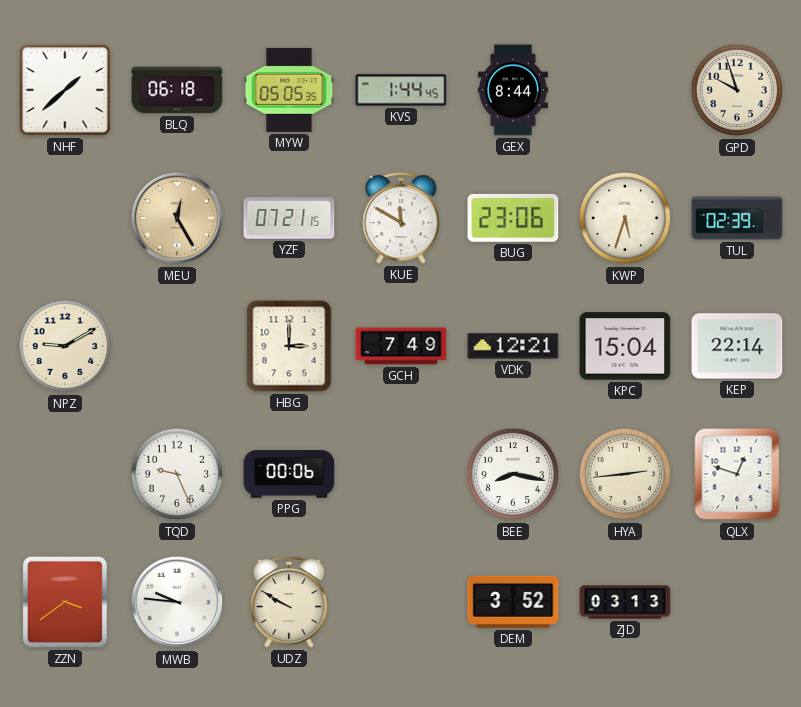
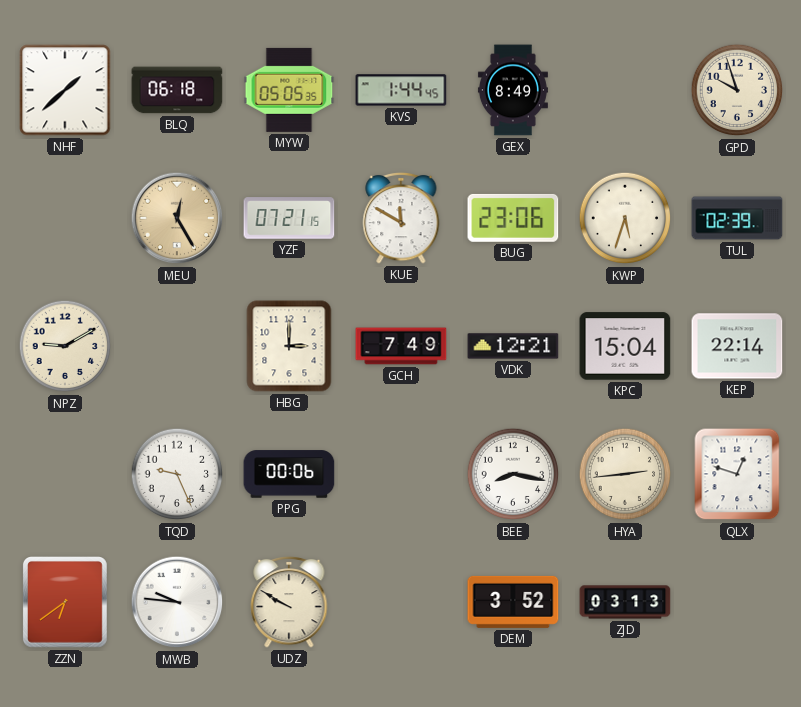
GEX: 8:44 -> 8:49
ZZN: 3:39 -> 6:39
